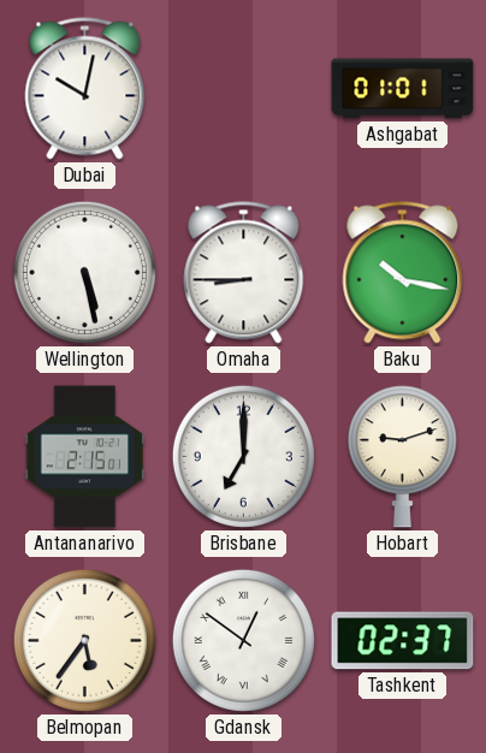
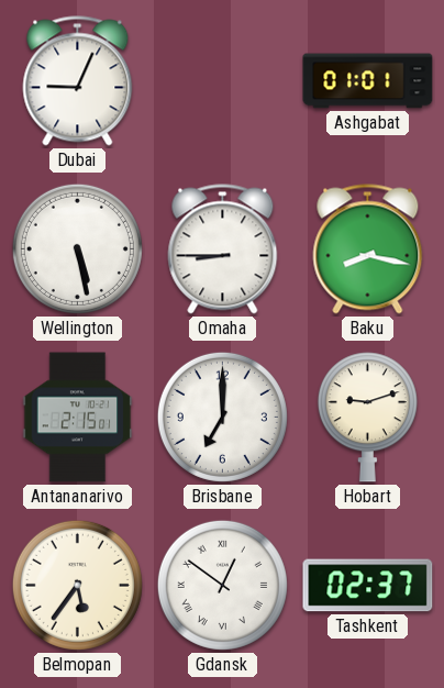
Dubai: 10:02 -> 9:04
Baku: 10:17 -> 8:17
